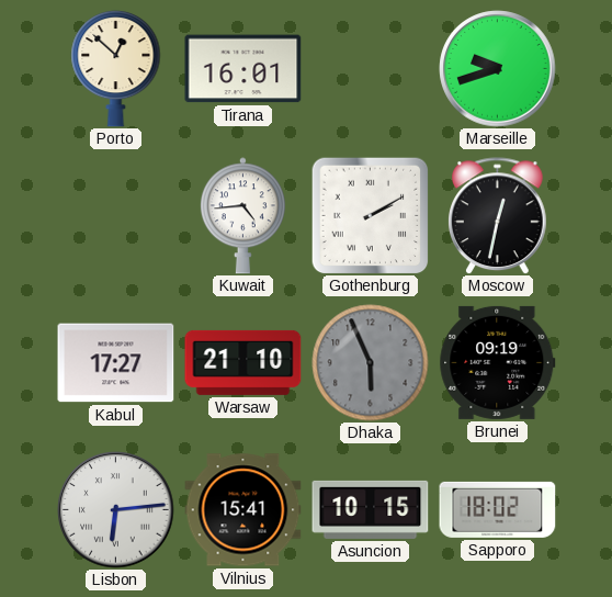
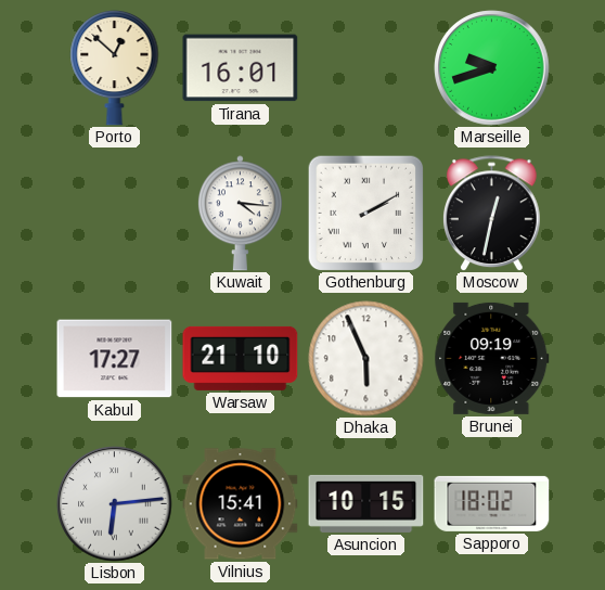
Kuwait: 4:44 -> 4:16
Dhaka dial: grey -> white
